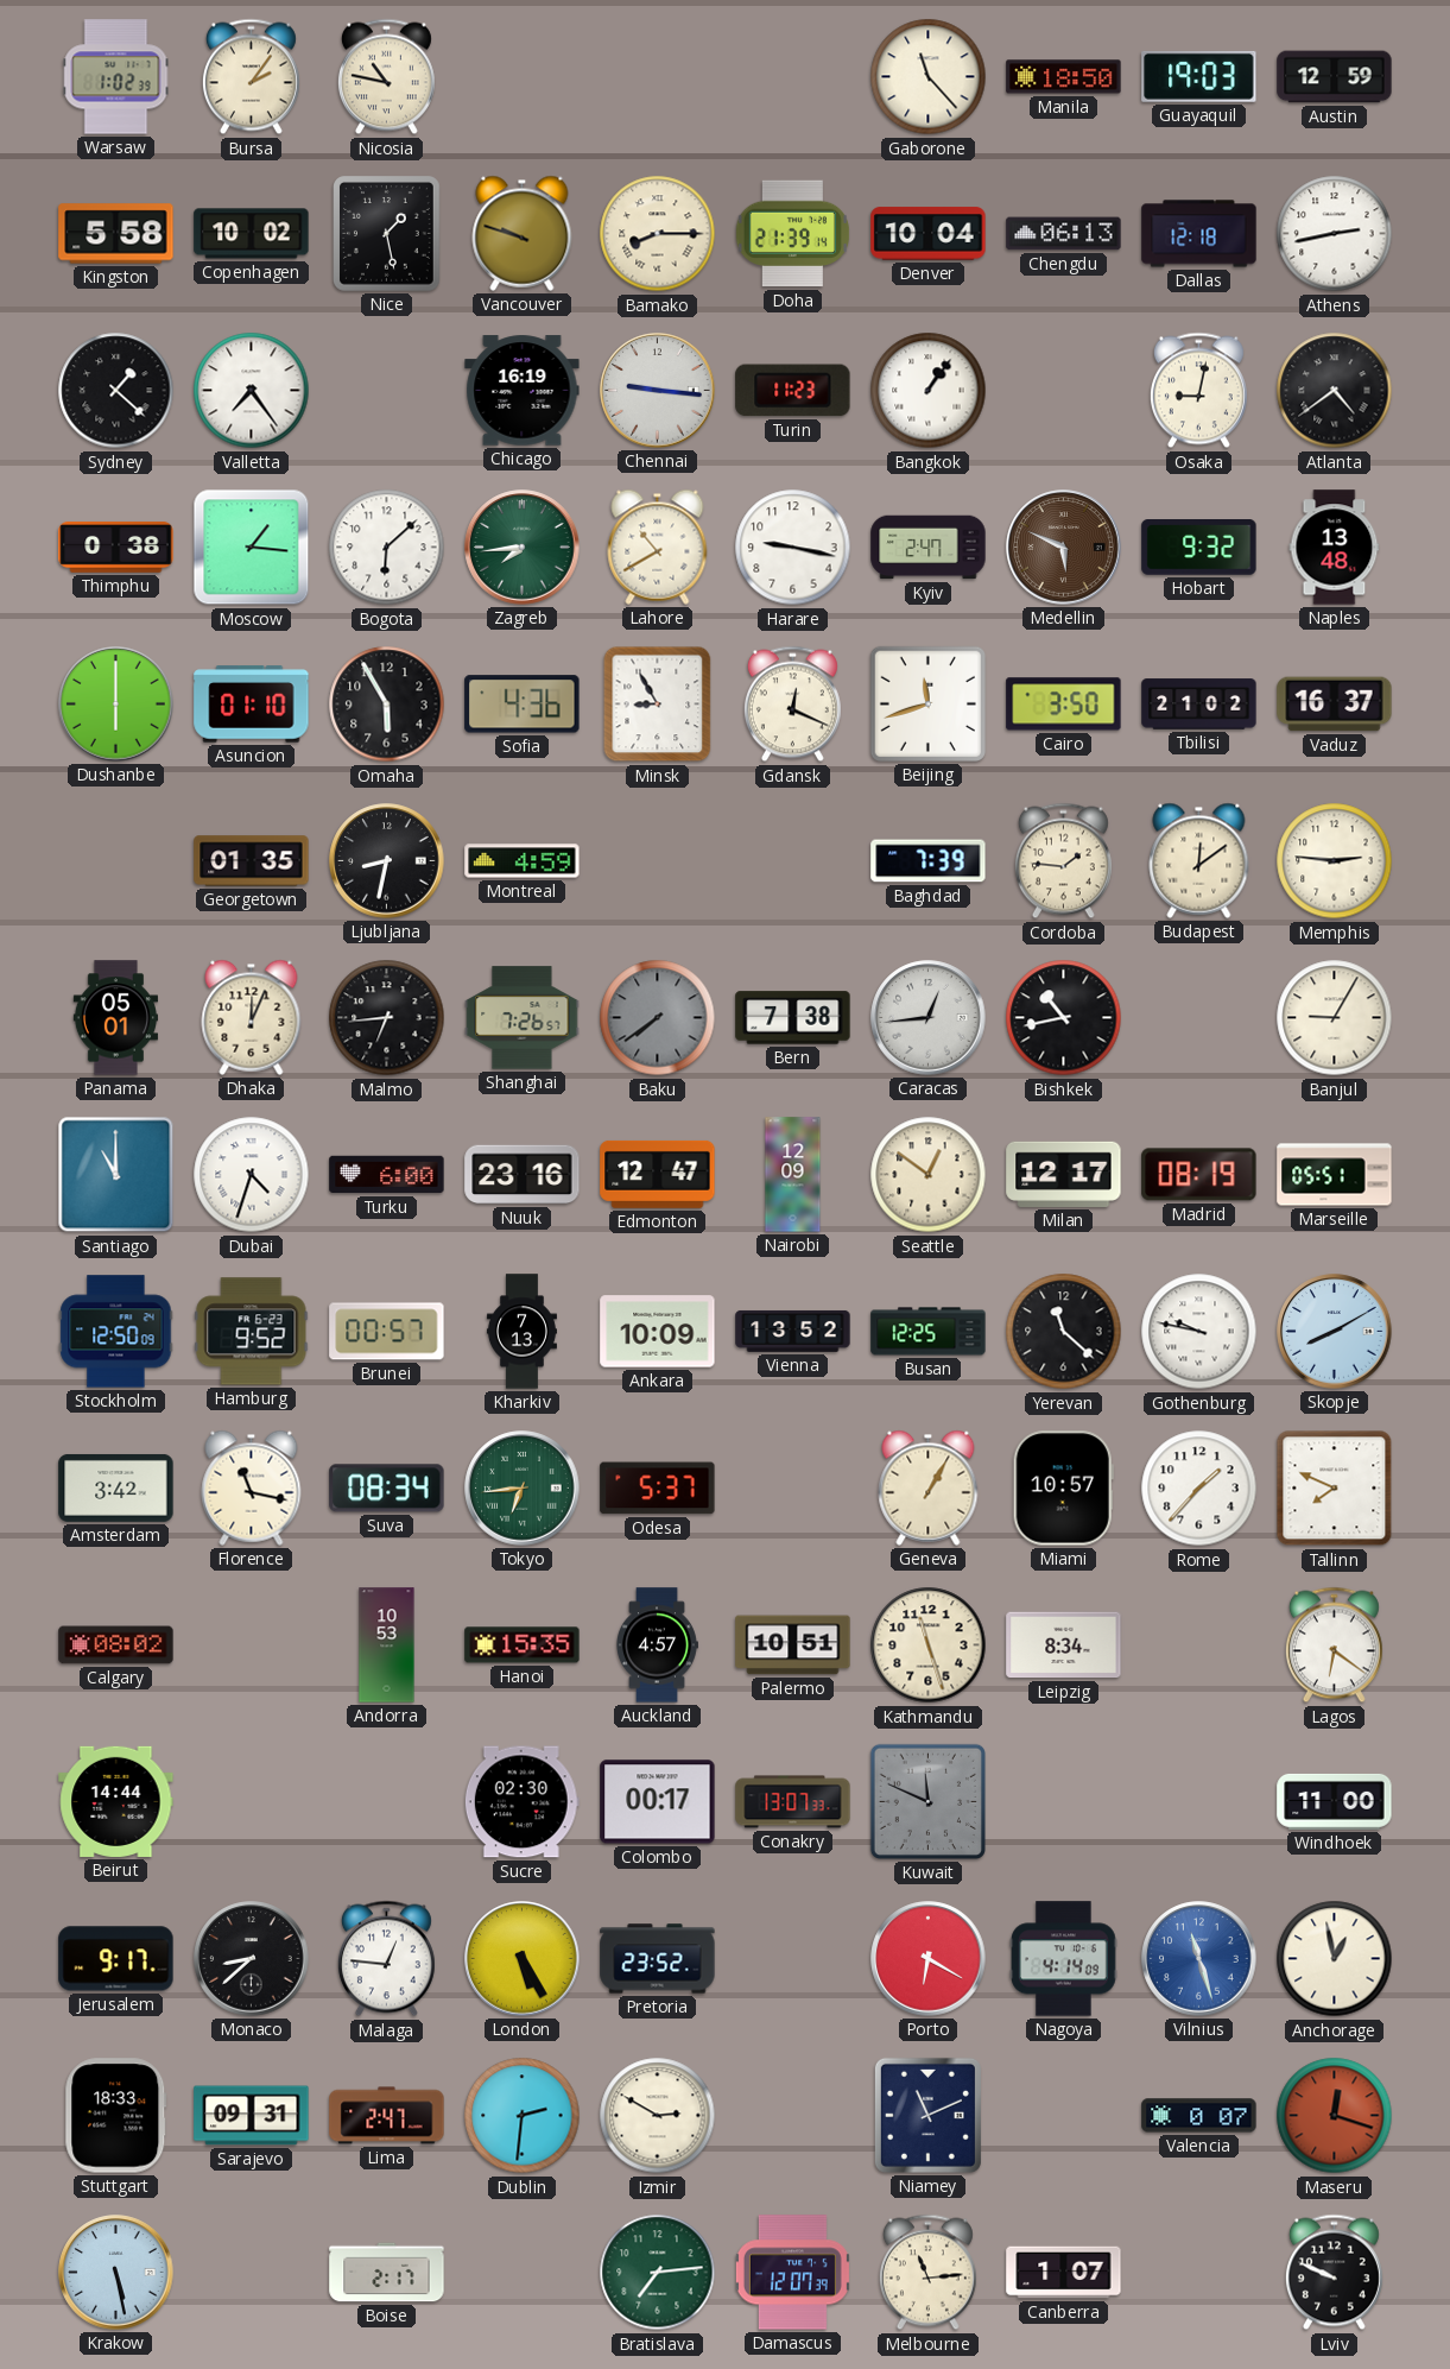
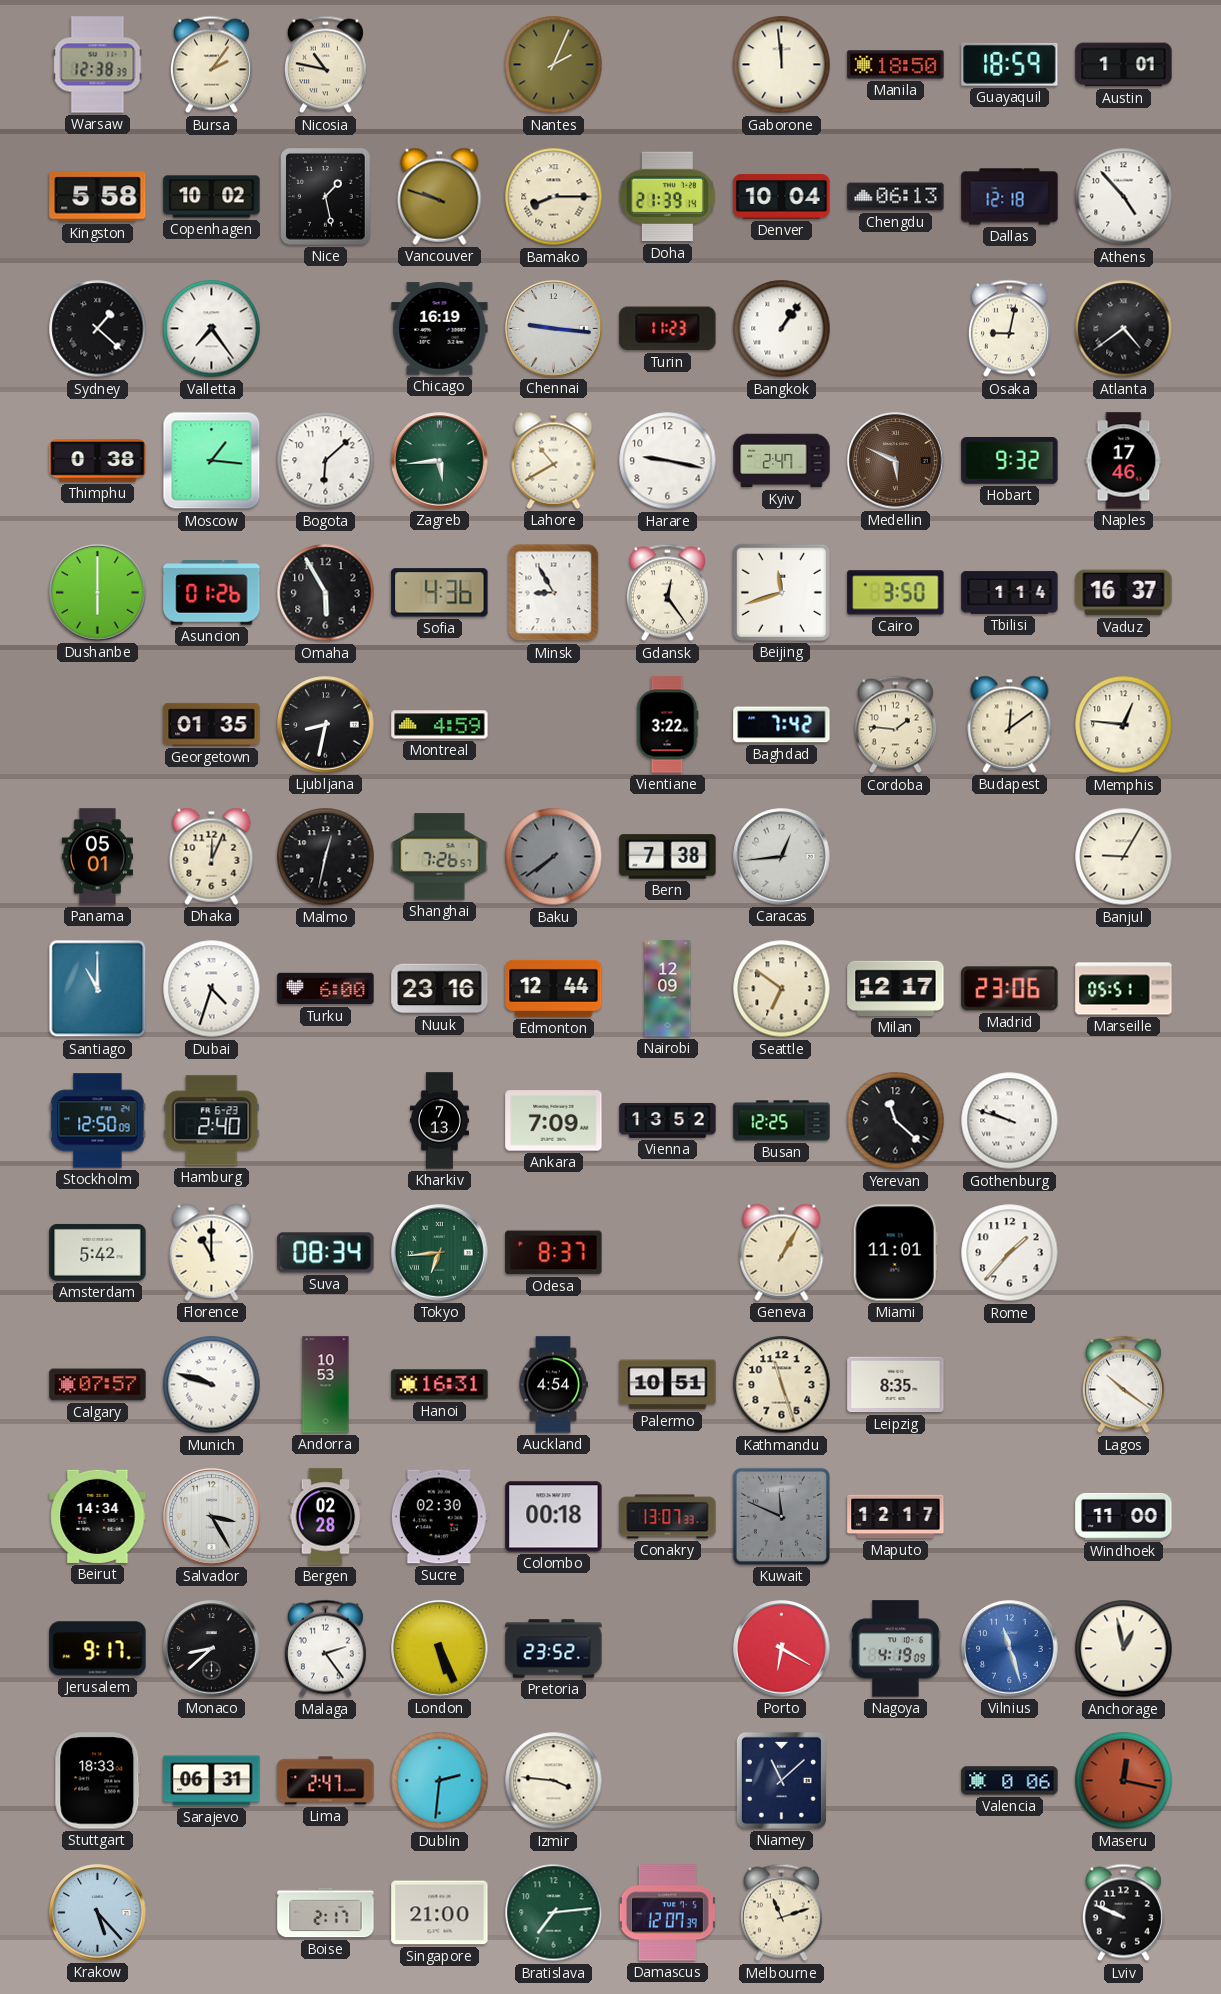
Warsaw: 1:02 -> 12:38
Nantes: none -> 2:04
Gaborone: 11:23 -> 11:59
Guayaquil: 19:03 -> 18:59
Austin: 12:59 -> 1:01
Athens: 2:43 -> 4:53
Zagreb: 7:44 -> 5:44
Naples: 13:48 -> 17:46
Asuncion: 01:10 -> 01:26
Gdansk: 12:19 -> 12:24
Tbilisi: 21:02 -> 1:14
Vientiane: none -> 3:22
Baghdad: 7:39 -> 7:42
Memphis: 2:46 -> 12:46
Malmo: 6:44 -> 12:32
Bishkek: 10:43 -> none
Edmonton: 12:47 -> 12:44
Seattle: 12:51 -> 6:51
Madrid: 08:19 -> 23:06
Hamburg: 9:52 -> 2:40
Brunei: 00:57 -> none
Ankara: 10:09 -> 7:09
Gothenburg: 9:47 -> 9:48
Skopje: 8:10 -> none
Amsterdam: 3:42 -> 5:42
Florence: 11:17 -> 11:00
Odesa: 5:37 -> 8:37
Miami: 10:57 -> 11:01
Tallinn: 7:49 -> none
Calgary: 08:02 -> 07:57
Munich: none -> 9:48
Hanoi: 15:35 -> 16:31
Auckland: 4:57 -> 4:54
Leipzig: 8:34 -> 8:35
Lagos: 6:21 -> 10:21
Beirut: 14:44 -> 14:34
Salvador: none -> 3:25
Bergen: none -> 02:28
Colombo: 00:17 -> 00:18
Maputo: none -> 12:17
Malaga: 12:46 -> 2:24
London: 5:25 -> 5:26
Nagoya: 4:14 -> 4:19
Sarajevo: 09:31 -> 06:31
Izmir: 2:50 -> 3:46
Niamey: 11:11 -> 11:08
Valencia: 0:07 -> 0:06
Maseru: 12:18 -> 12:17
Krakow: 5:28 -> 5:23
Singapore: none -> 21:00
Melbourne: 11:14 -> 11:12
Canberra: 1:07 -> none
